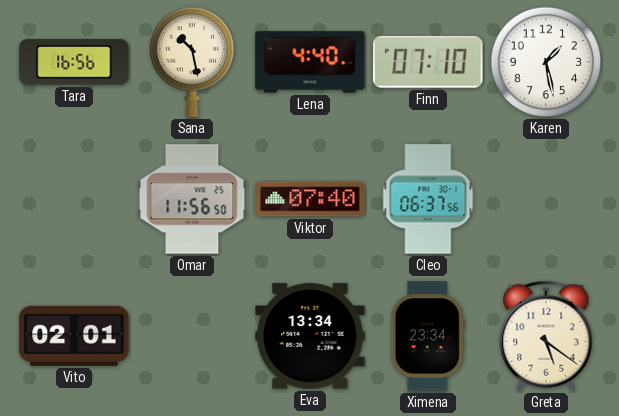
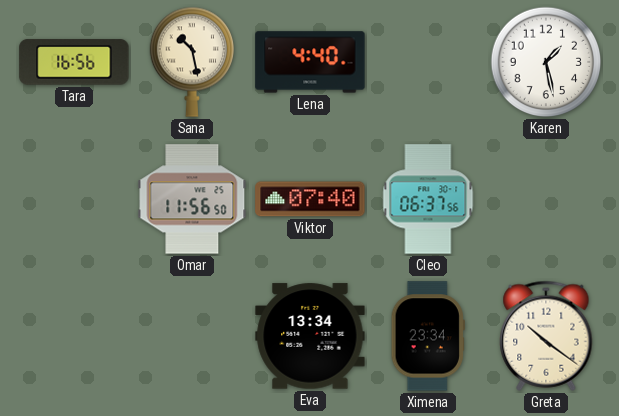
Finn: 07:10 -> none
Vito: 02:01 -> none
Greta: 5:21 -> 10:21
